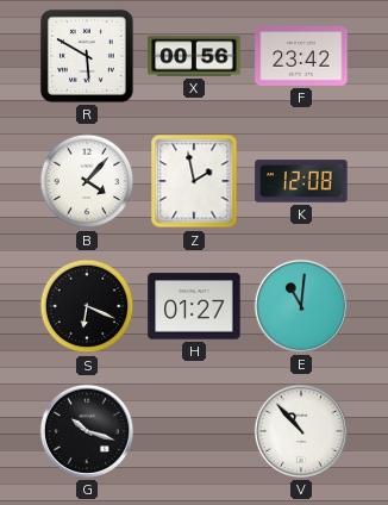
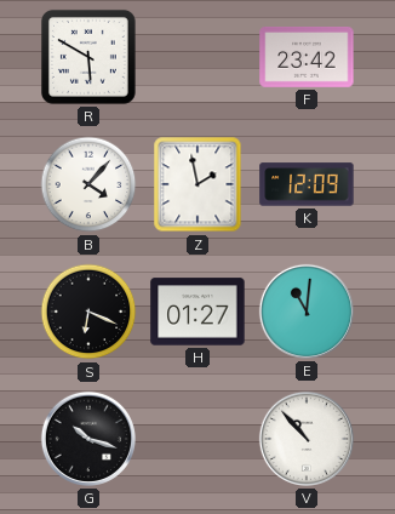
X: 00:56 -> none
K: 12:08 -> 12:09
